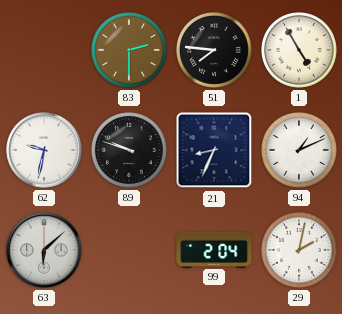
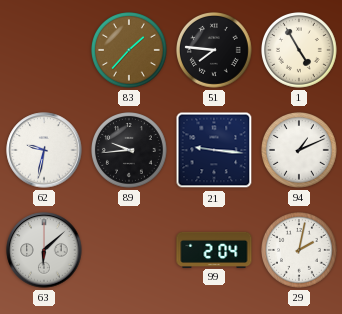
83: 2:30 -> 1:37
89: 9:48 -> 9:44
21: 8:34 -> 9:16
